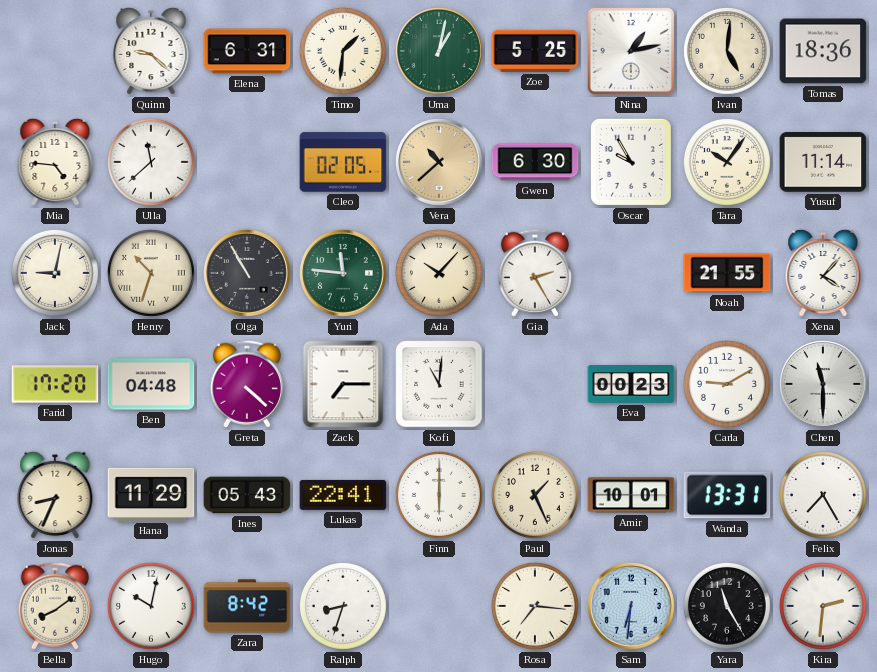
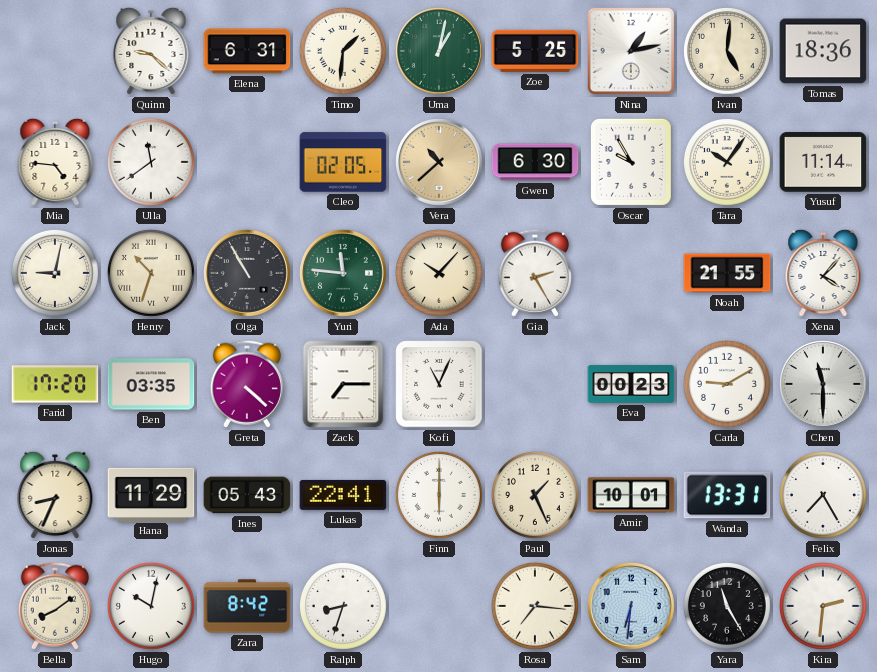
Ulla: 11:38 -> 11:39
Ben: 04:48 -> 03:35
Kofi: 11:01 -> 11:04
